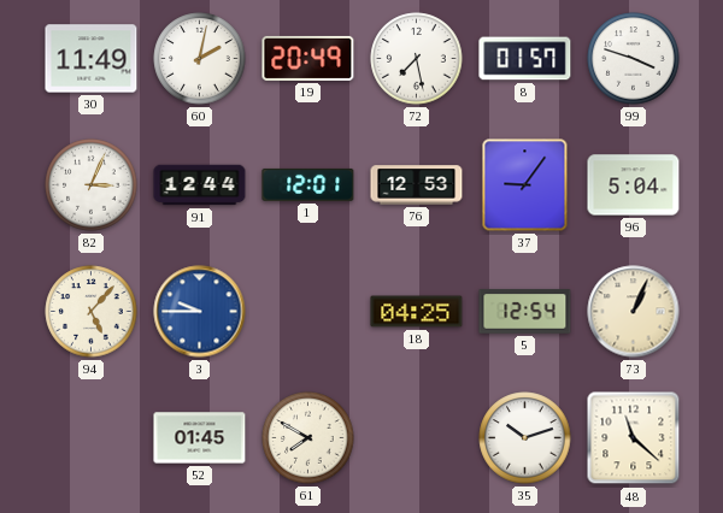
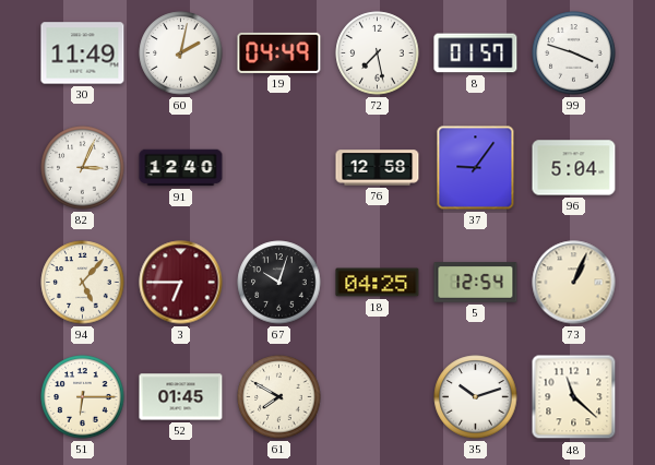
19: 20:49 -> 04:49
91: 12:44 -> 12:40
1: 12:01 -> none
76: 12:53 -> 12:58
3: 9:45 -> 6:45
3 dial: blue -> burgundy
67: none -> 10:03
51: none -> 6:15
